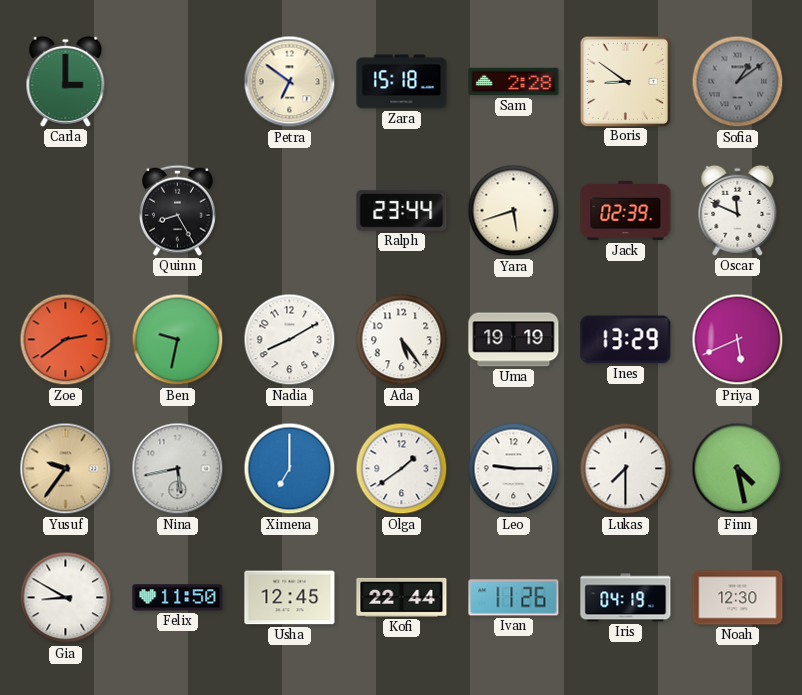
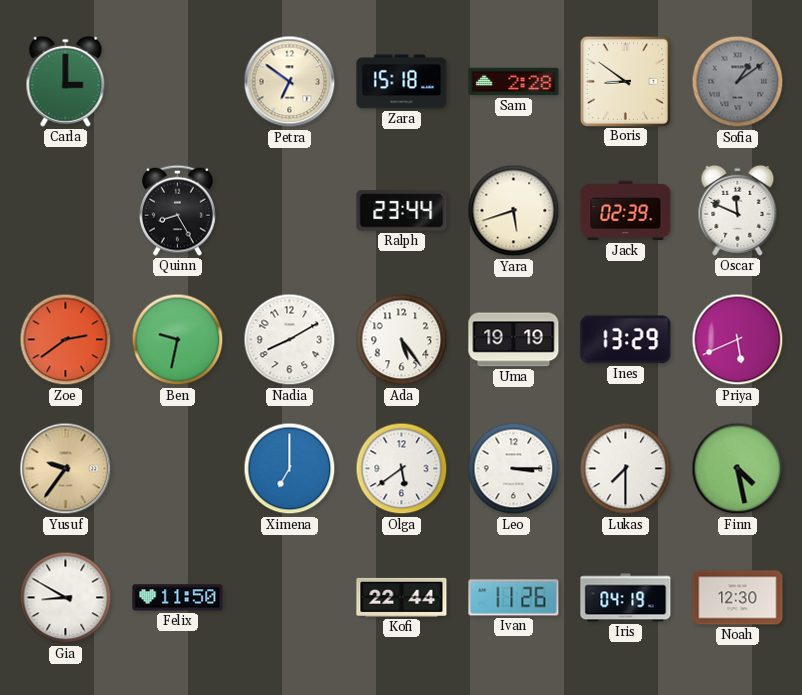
Nina: 5:43 -> none
Olga: 1:39 -> 5:39
Leo: 9:15 -> 3:15
Usha: 12:45 -> none
